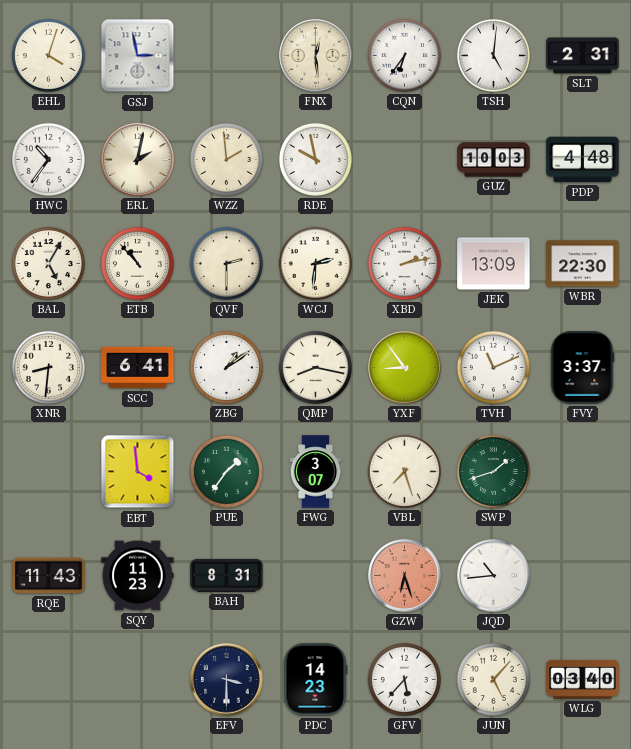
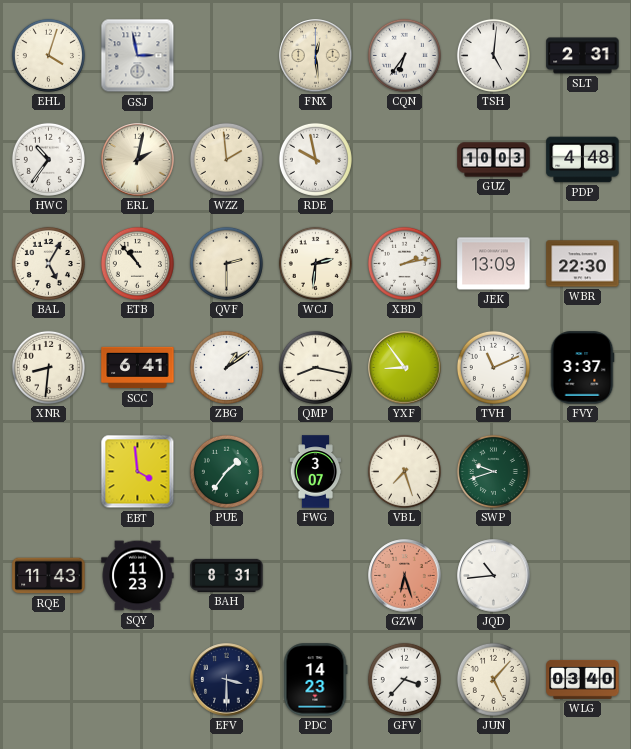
SWP: 1:42 -> 9:42
GFV: 5:37 -> 3:37
